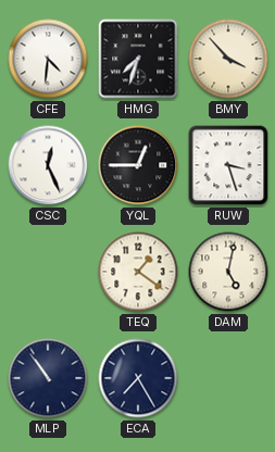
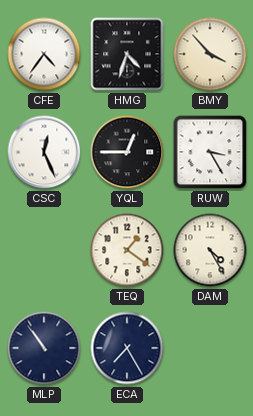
CFE: 4:31 -> 4:36
HMG: 7:33 -> 4:33
RUW: 3:27 -> 3:25
DAM: 5:02 -> 4:25
